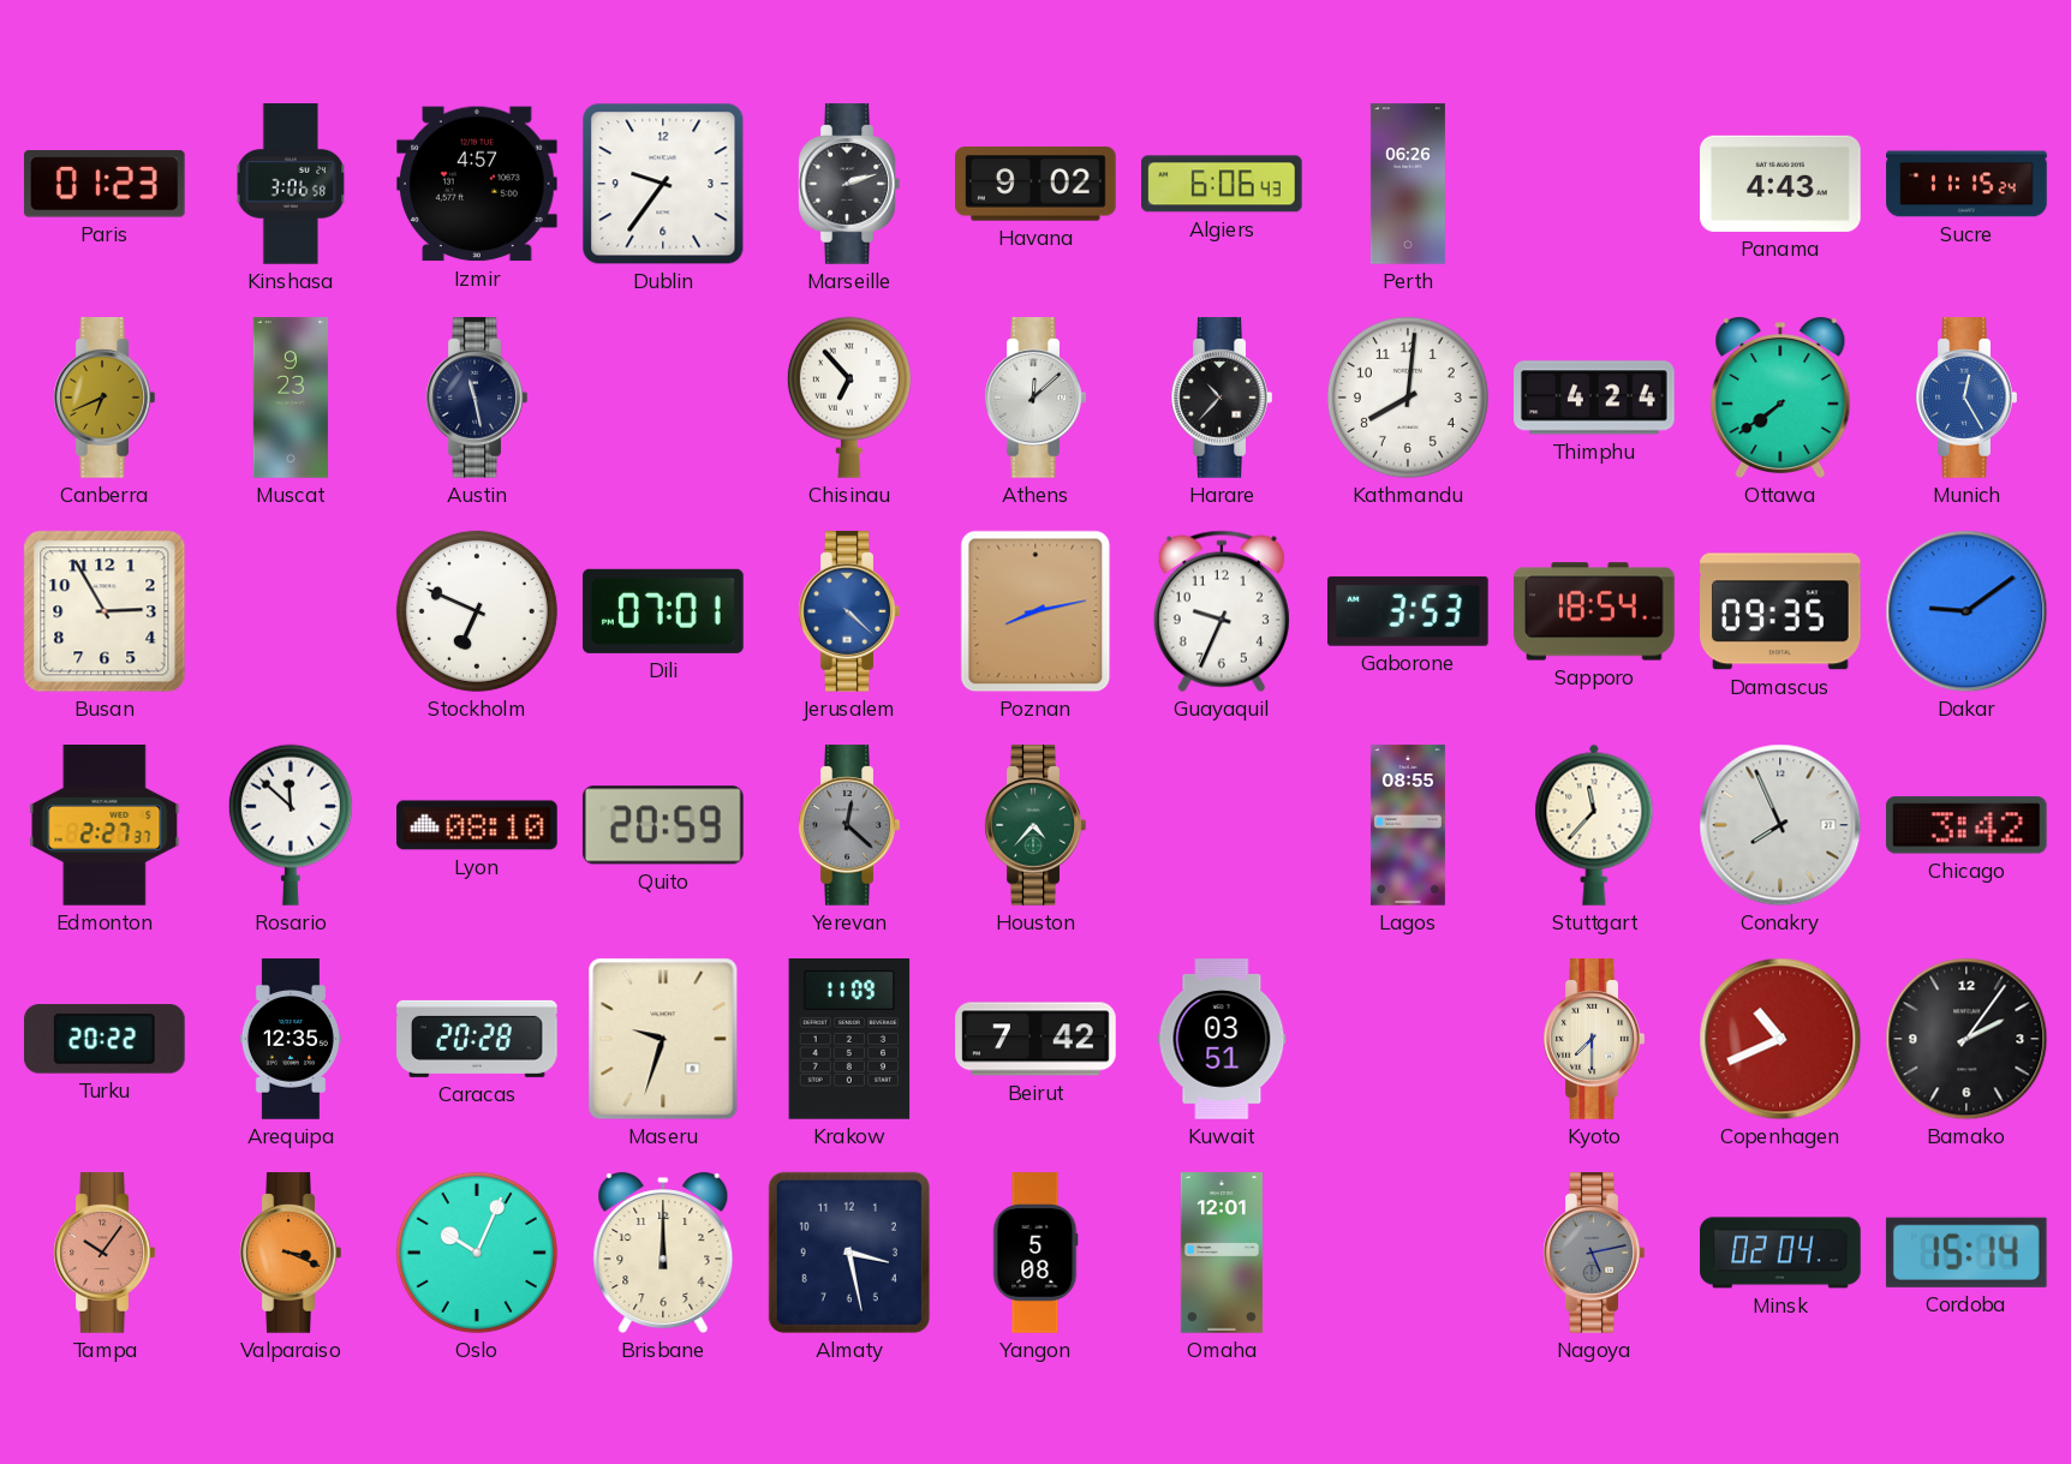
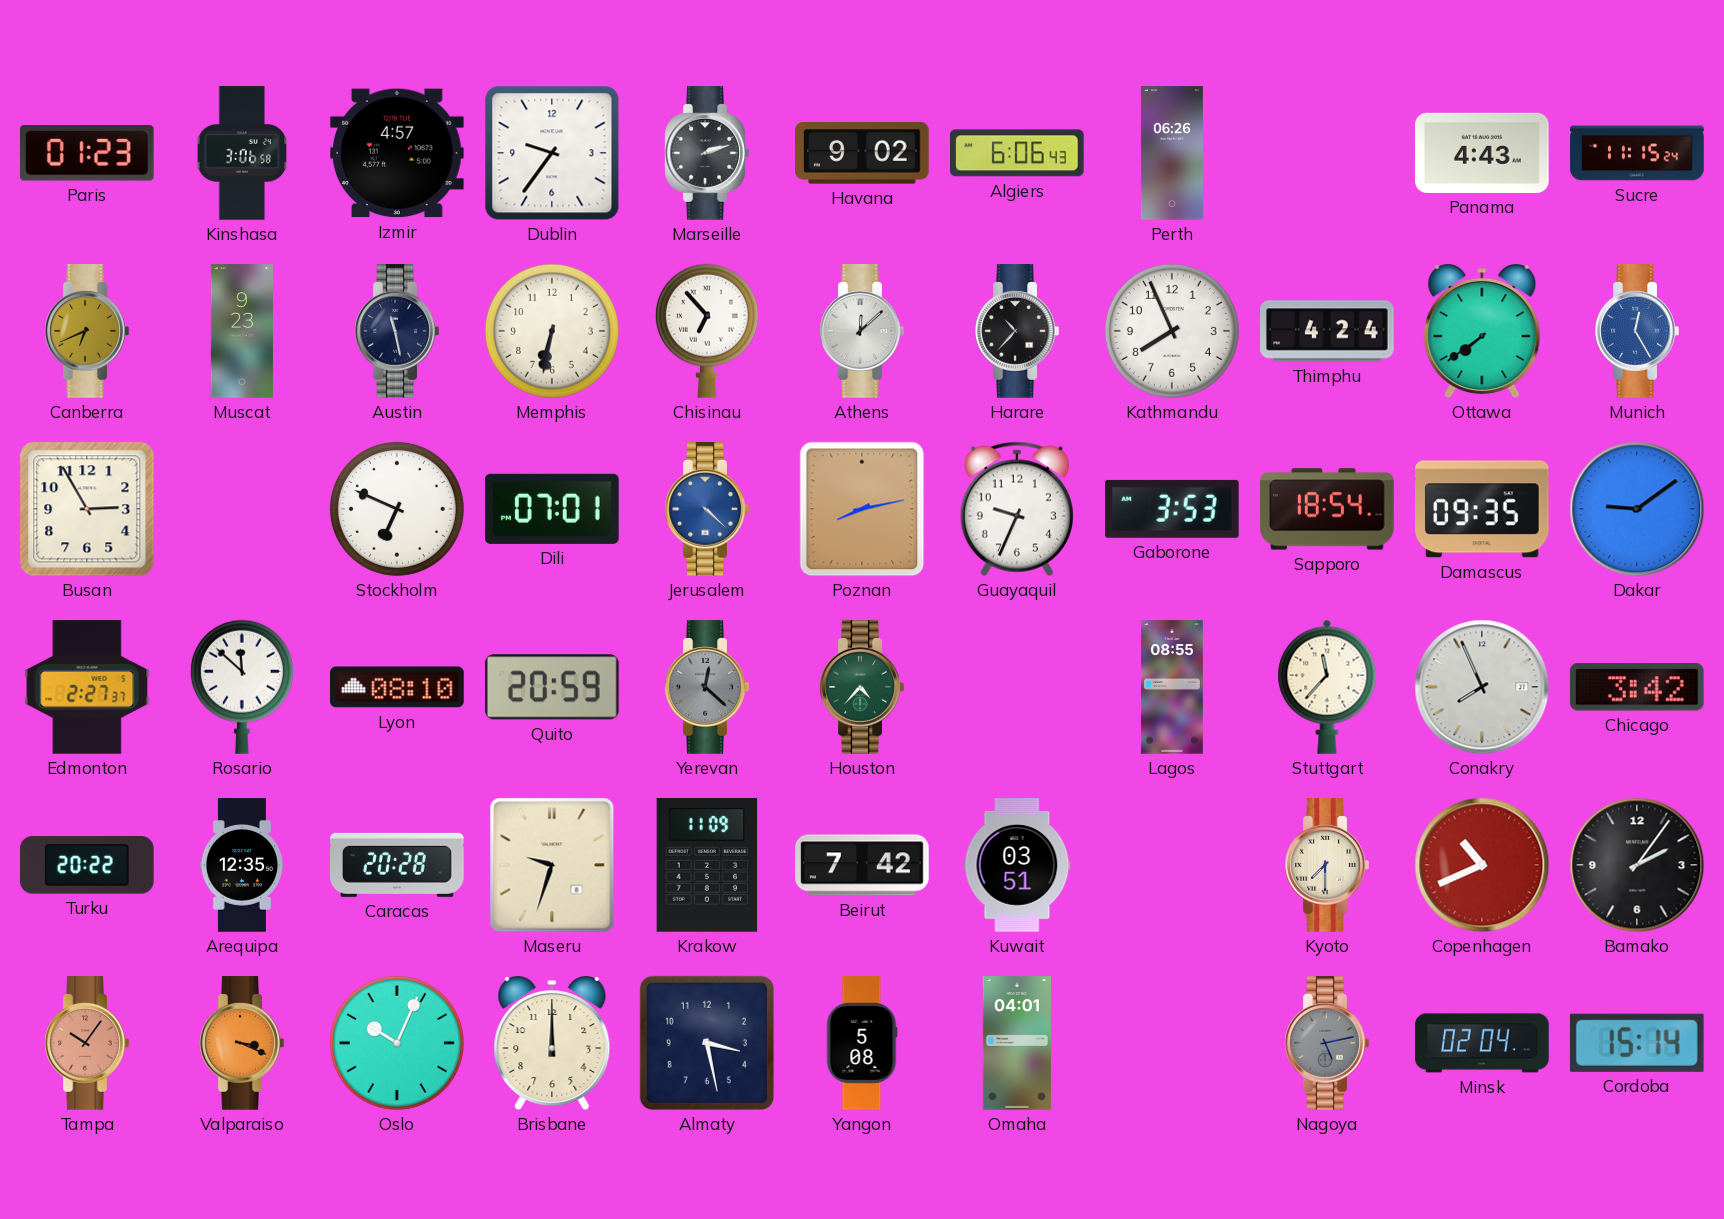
Memphis: none -> 6:32
Kathmandu: 8:01 -> 7:56
Omaha: 12:01 -> 04:01
